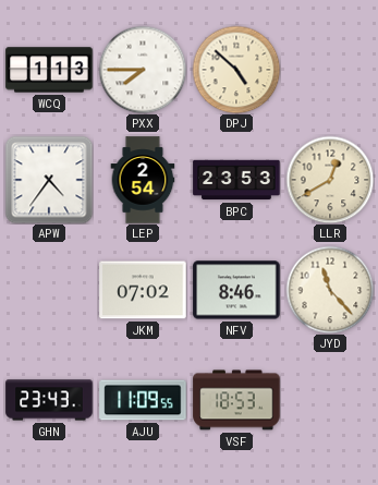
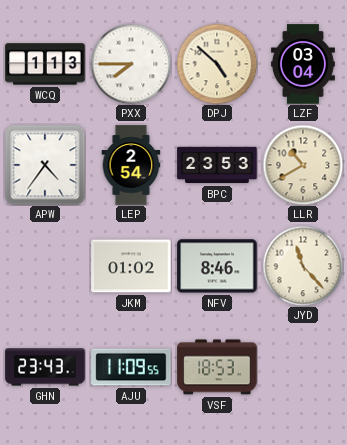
LZF: none -> 03:04
LLR: 12:40 -> 10:40
JKM: 07:02 -> 01:02
